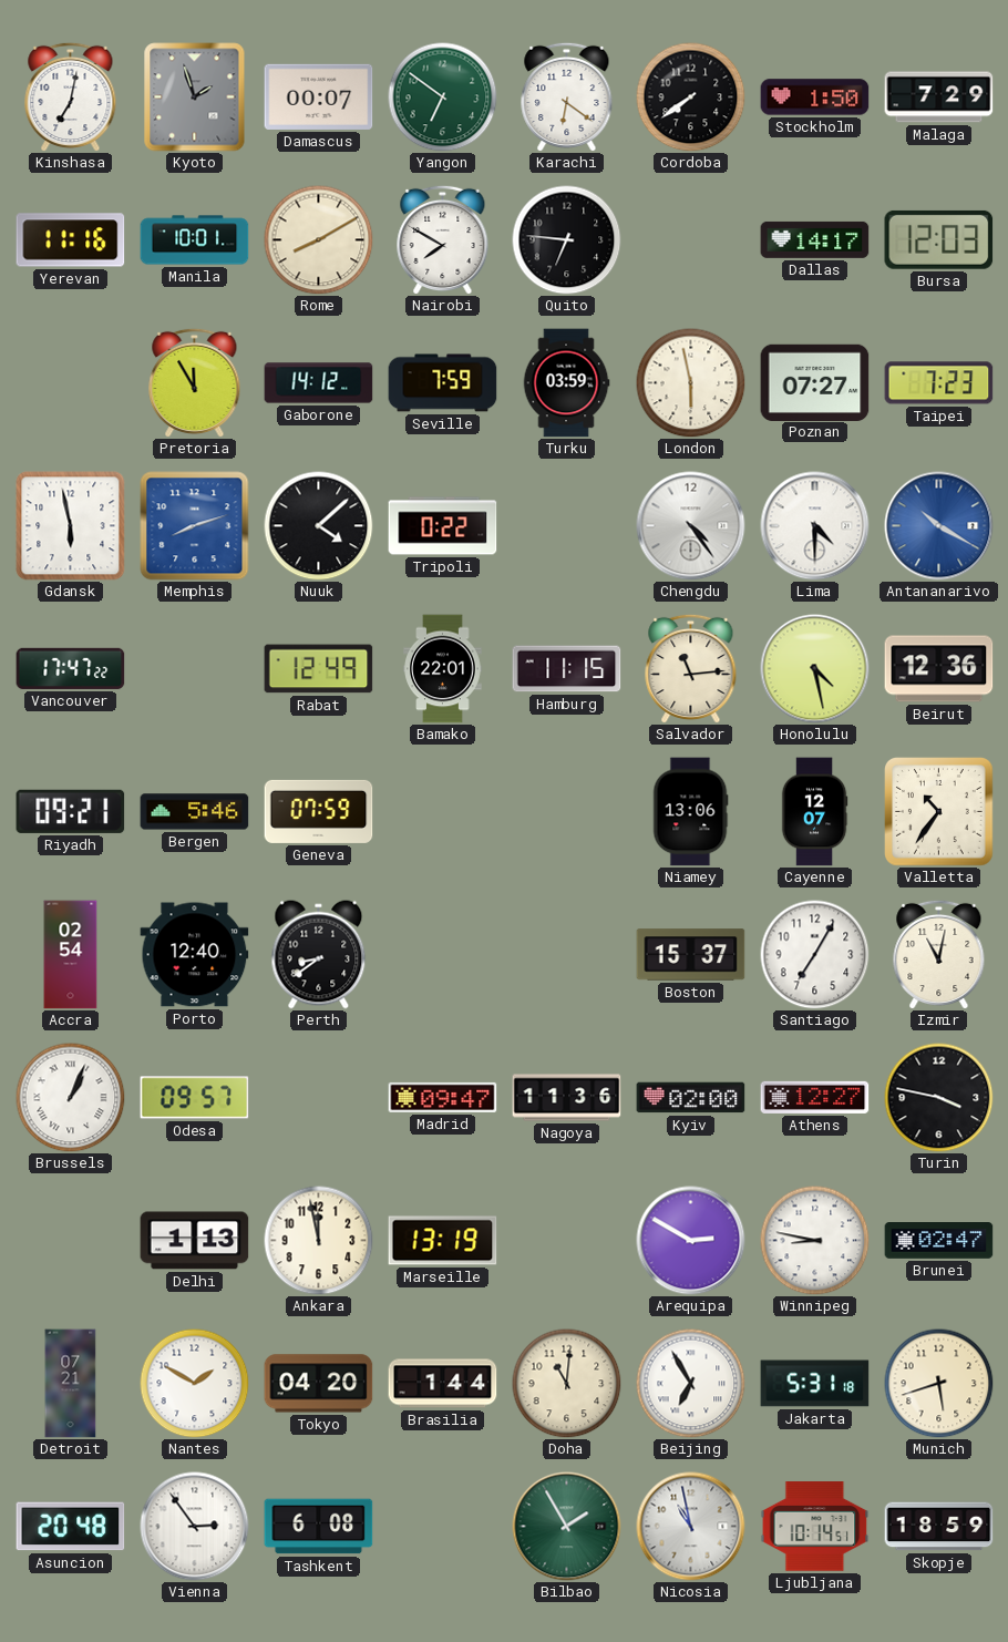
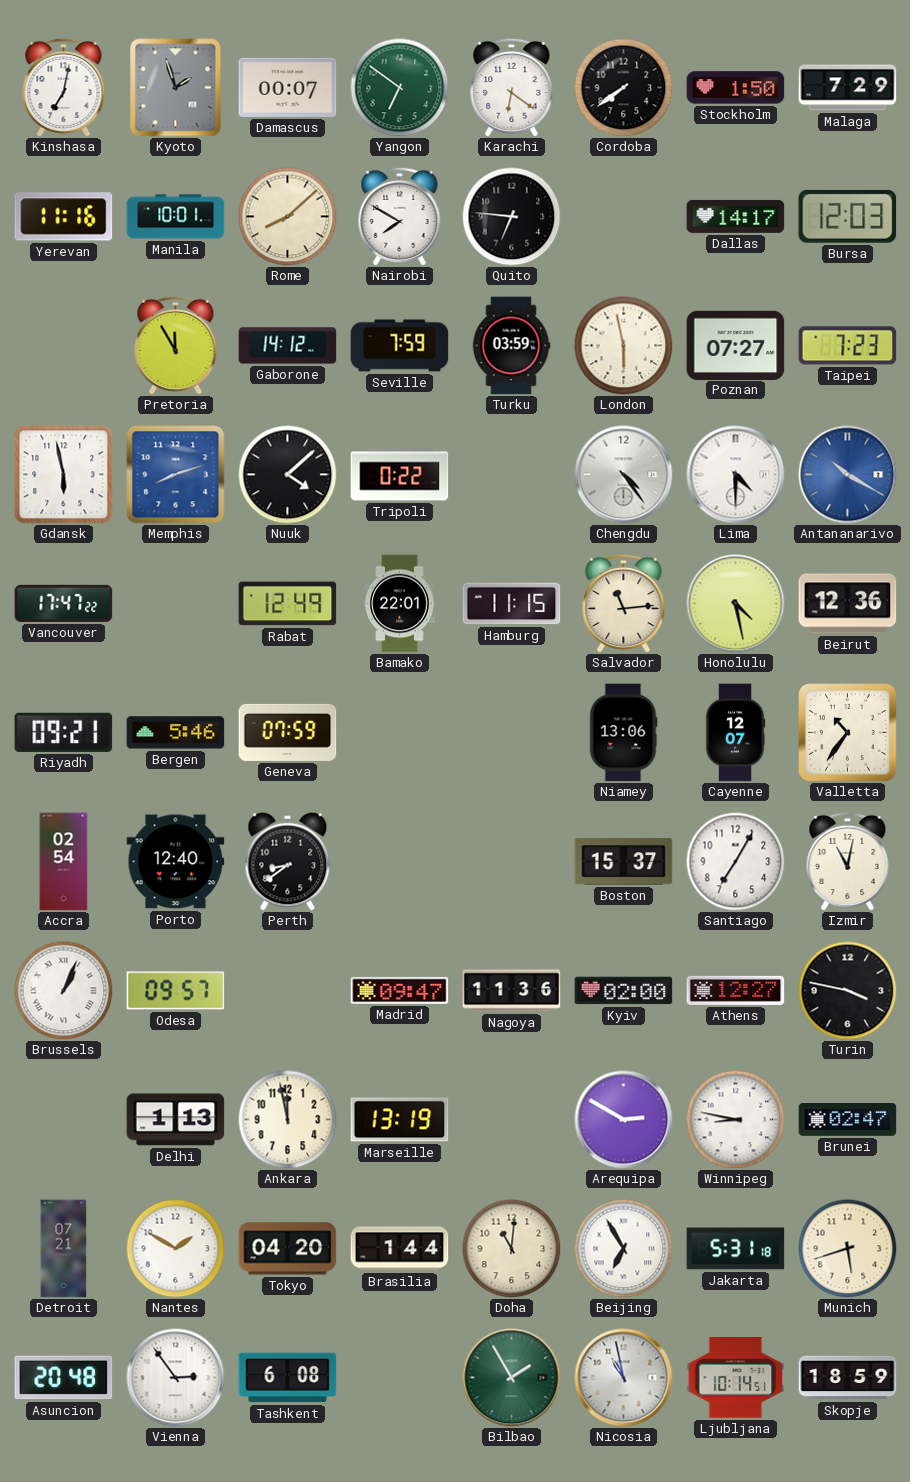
Rome: 8:10 -> 8:08
